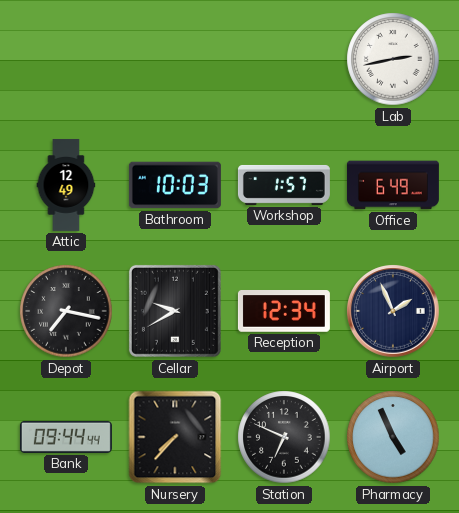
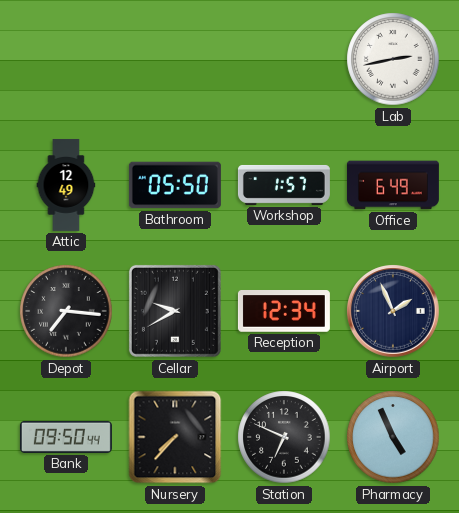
Bathroom: 10:03 -> 05:50
Depot: 7:17 -> 7:16
Bank: 09:44 -> 09:50
